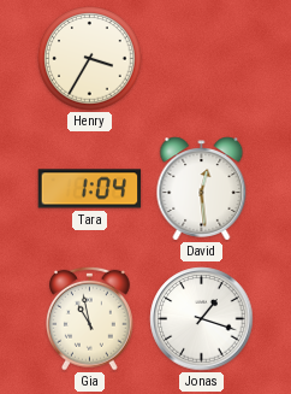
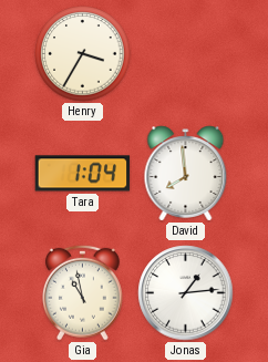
David: 12:29 -> 7:59
Jonas: 1:18 -> 1:14
